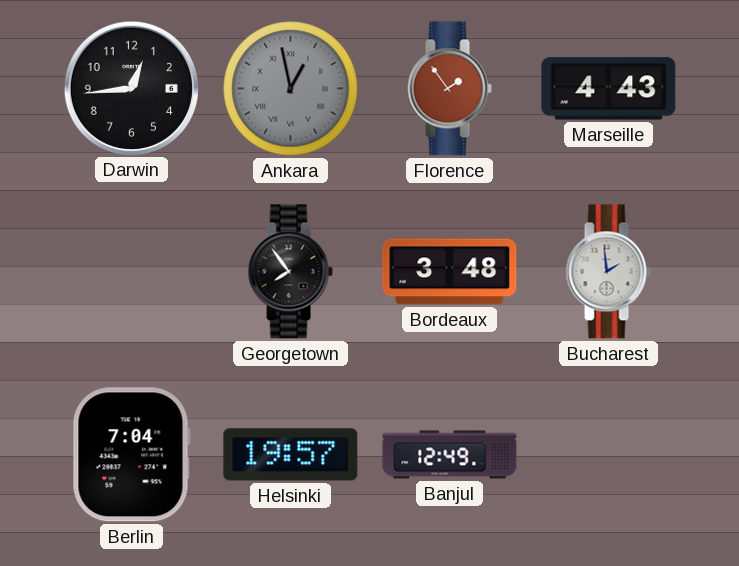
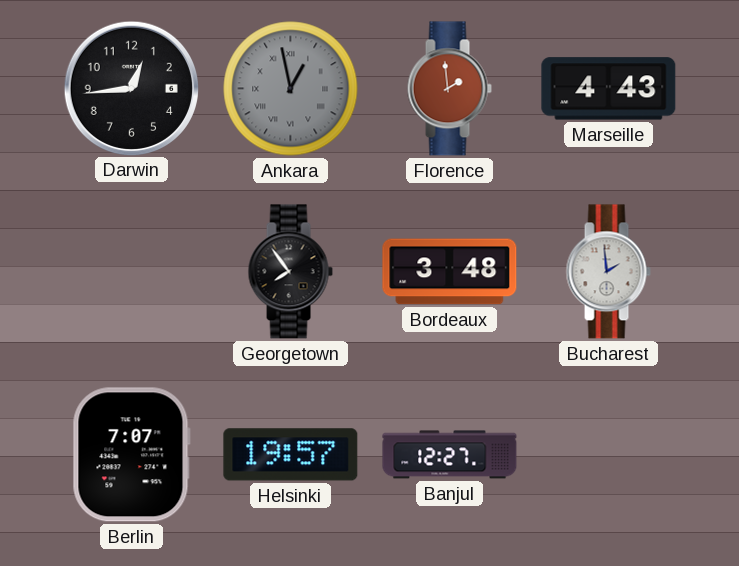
Florence: 1:54 -> 1:59
Berlin: 7:04 -> 7:07
Banjul: 12:49 -> 12:27
